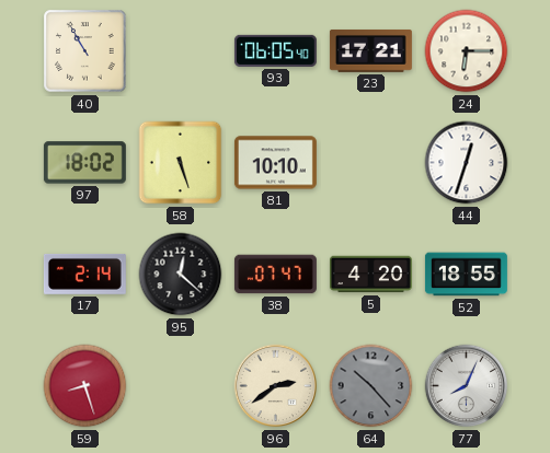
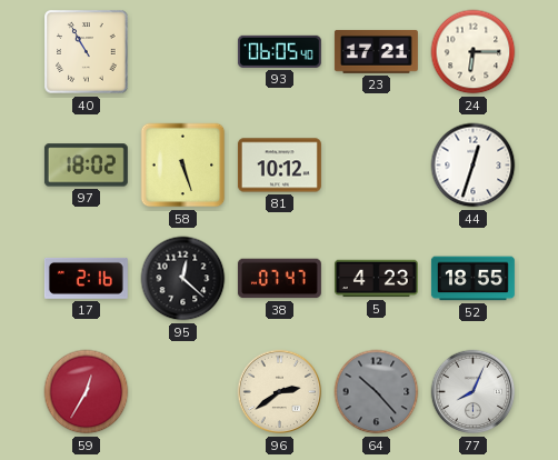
81: 10:10 -> 10:12
17: 2:14 -> 2:16
5: 4:20 -> 4:23
59: 8:27 -> 12:35
